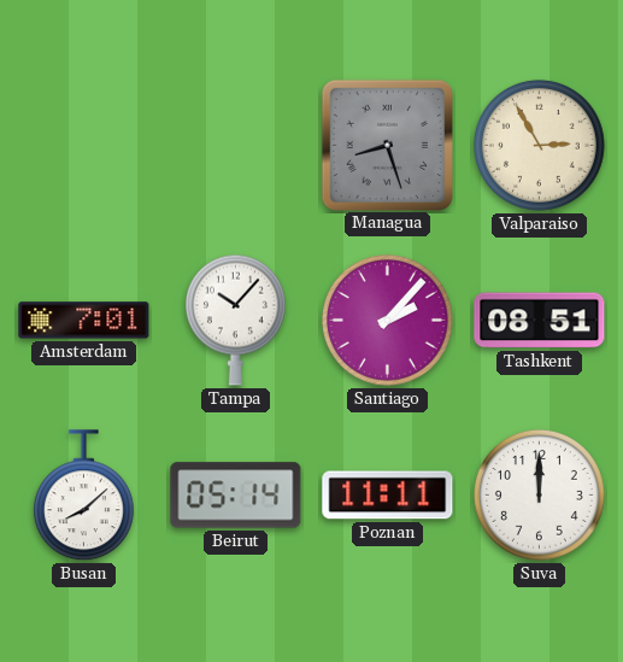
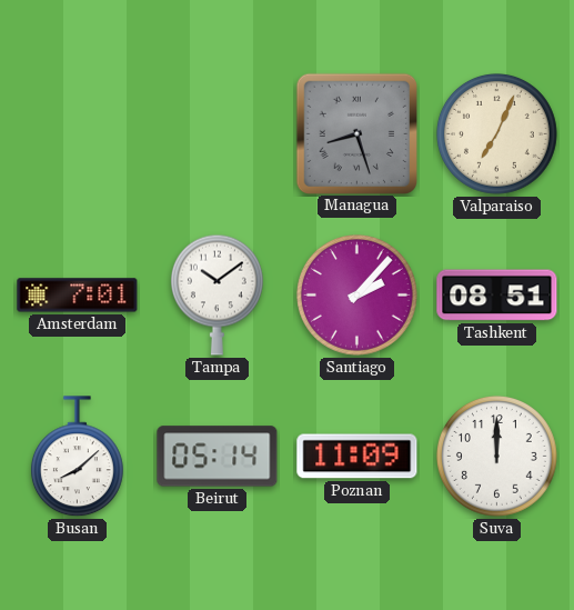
Valparaiso: 2:55 -> 7:04
Tampa: 10:07 -> 10:09
Poznan: 11:11 -> 11:09
